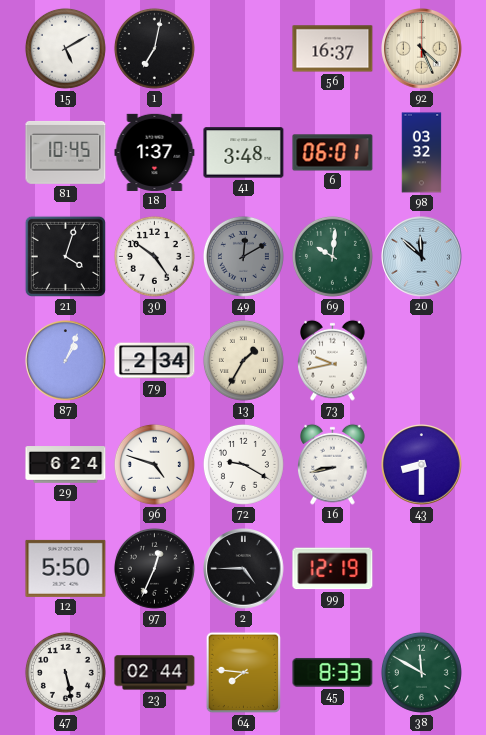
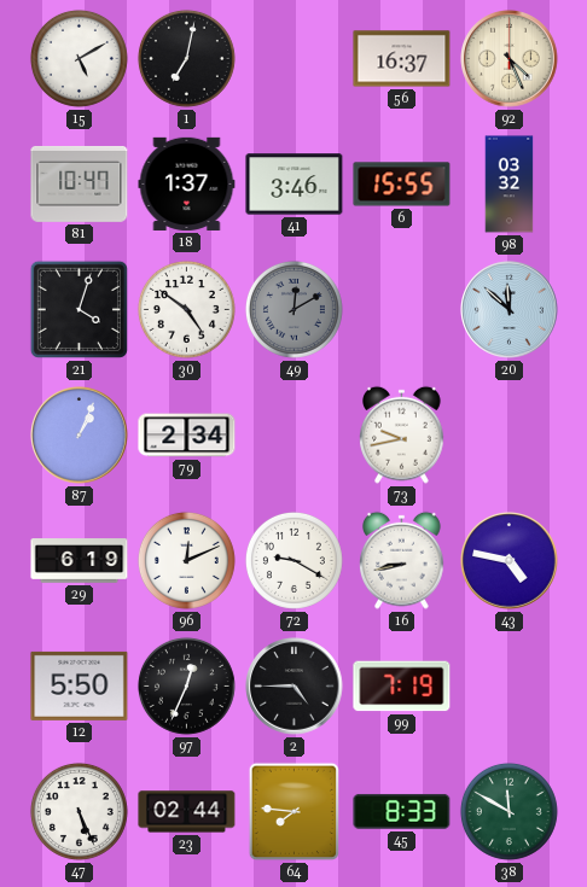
81: 10:45 -> 10:47
41: 3:48 -> 3:46
6: 06:01 -> 15:55
69: 10:01 -> none
13: 1:35 -> none
29: 6:24 -> 6:19
96: 4:48 -> 12:11
43: 8:30 -> 4:47
99: 12:19 -> 7:19
47: 5:28 -> 5:26
